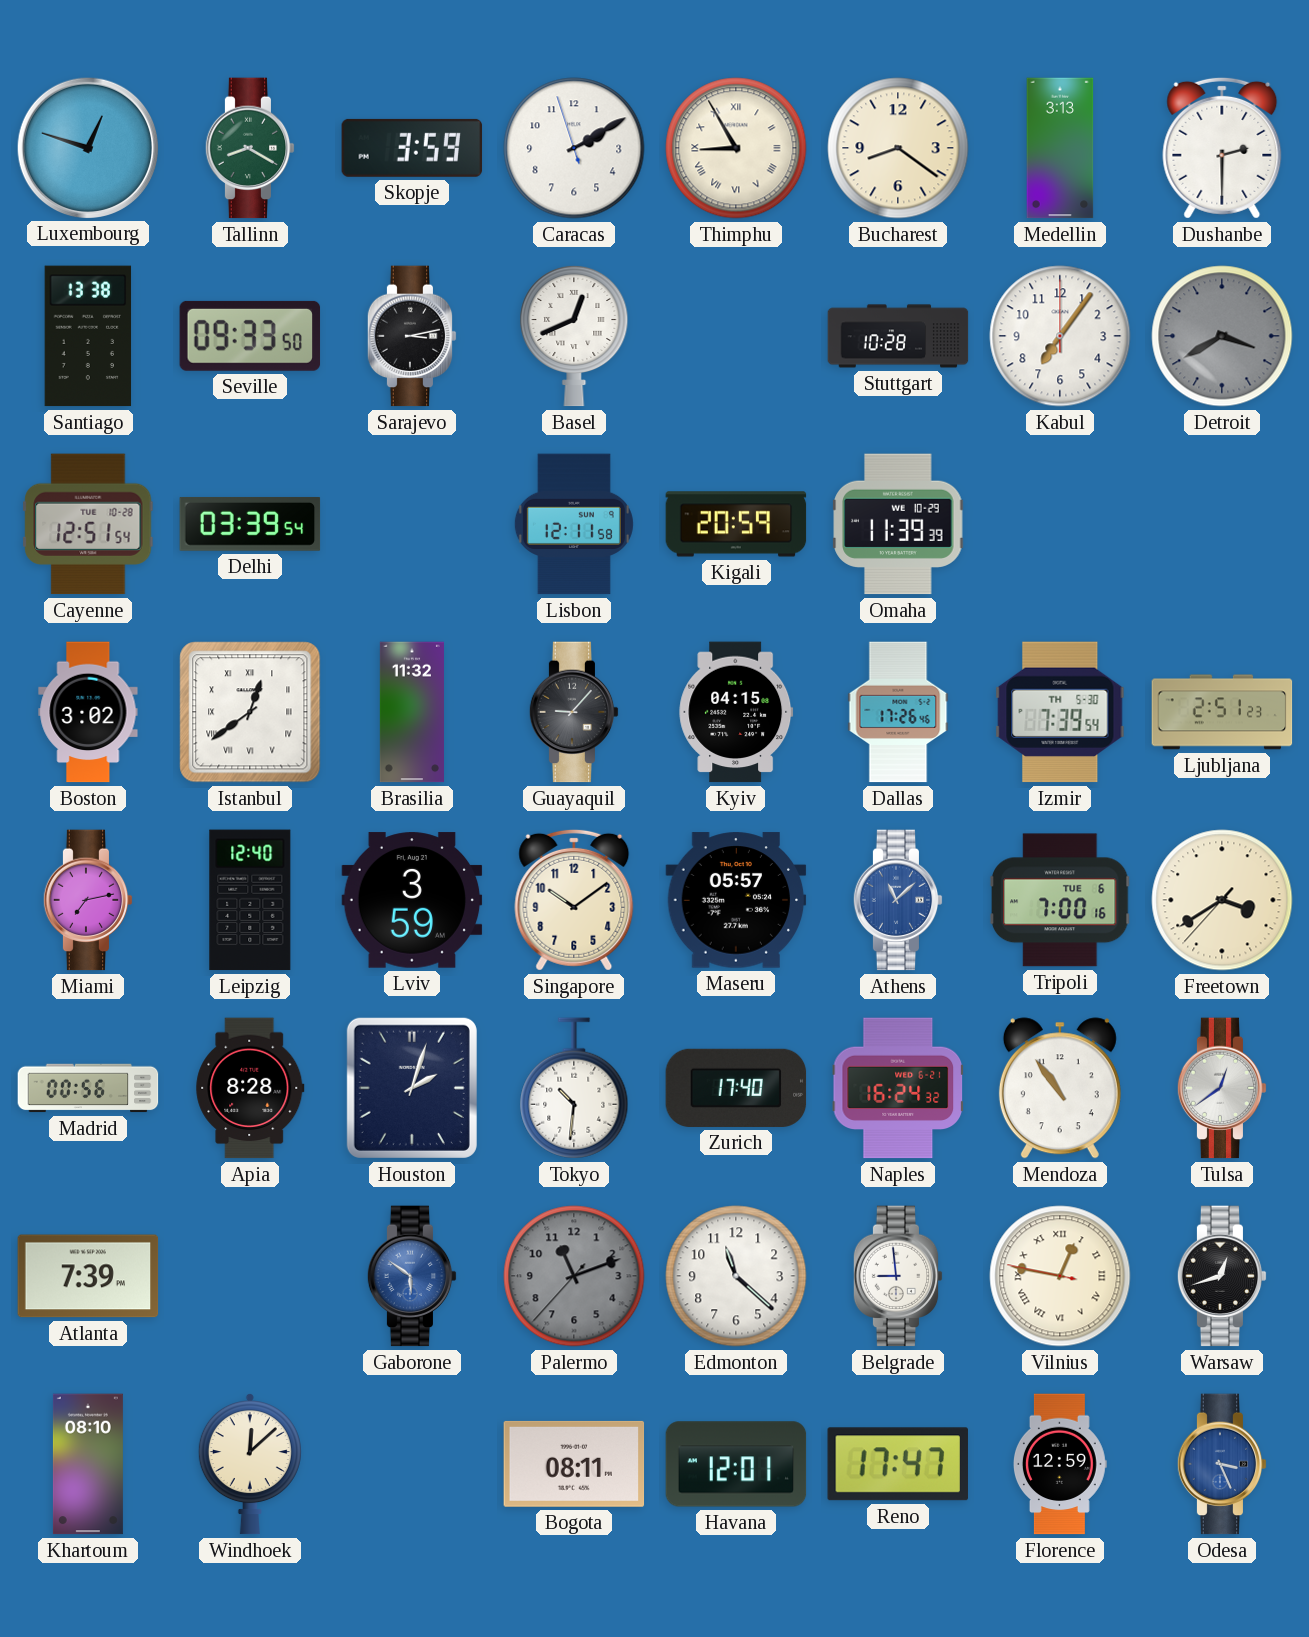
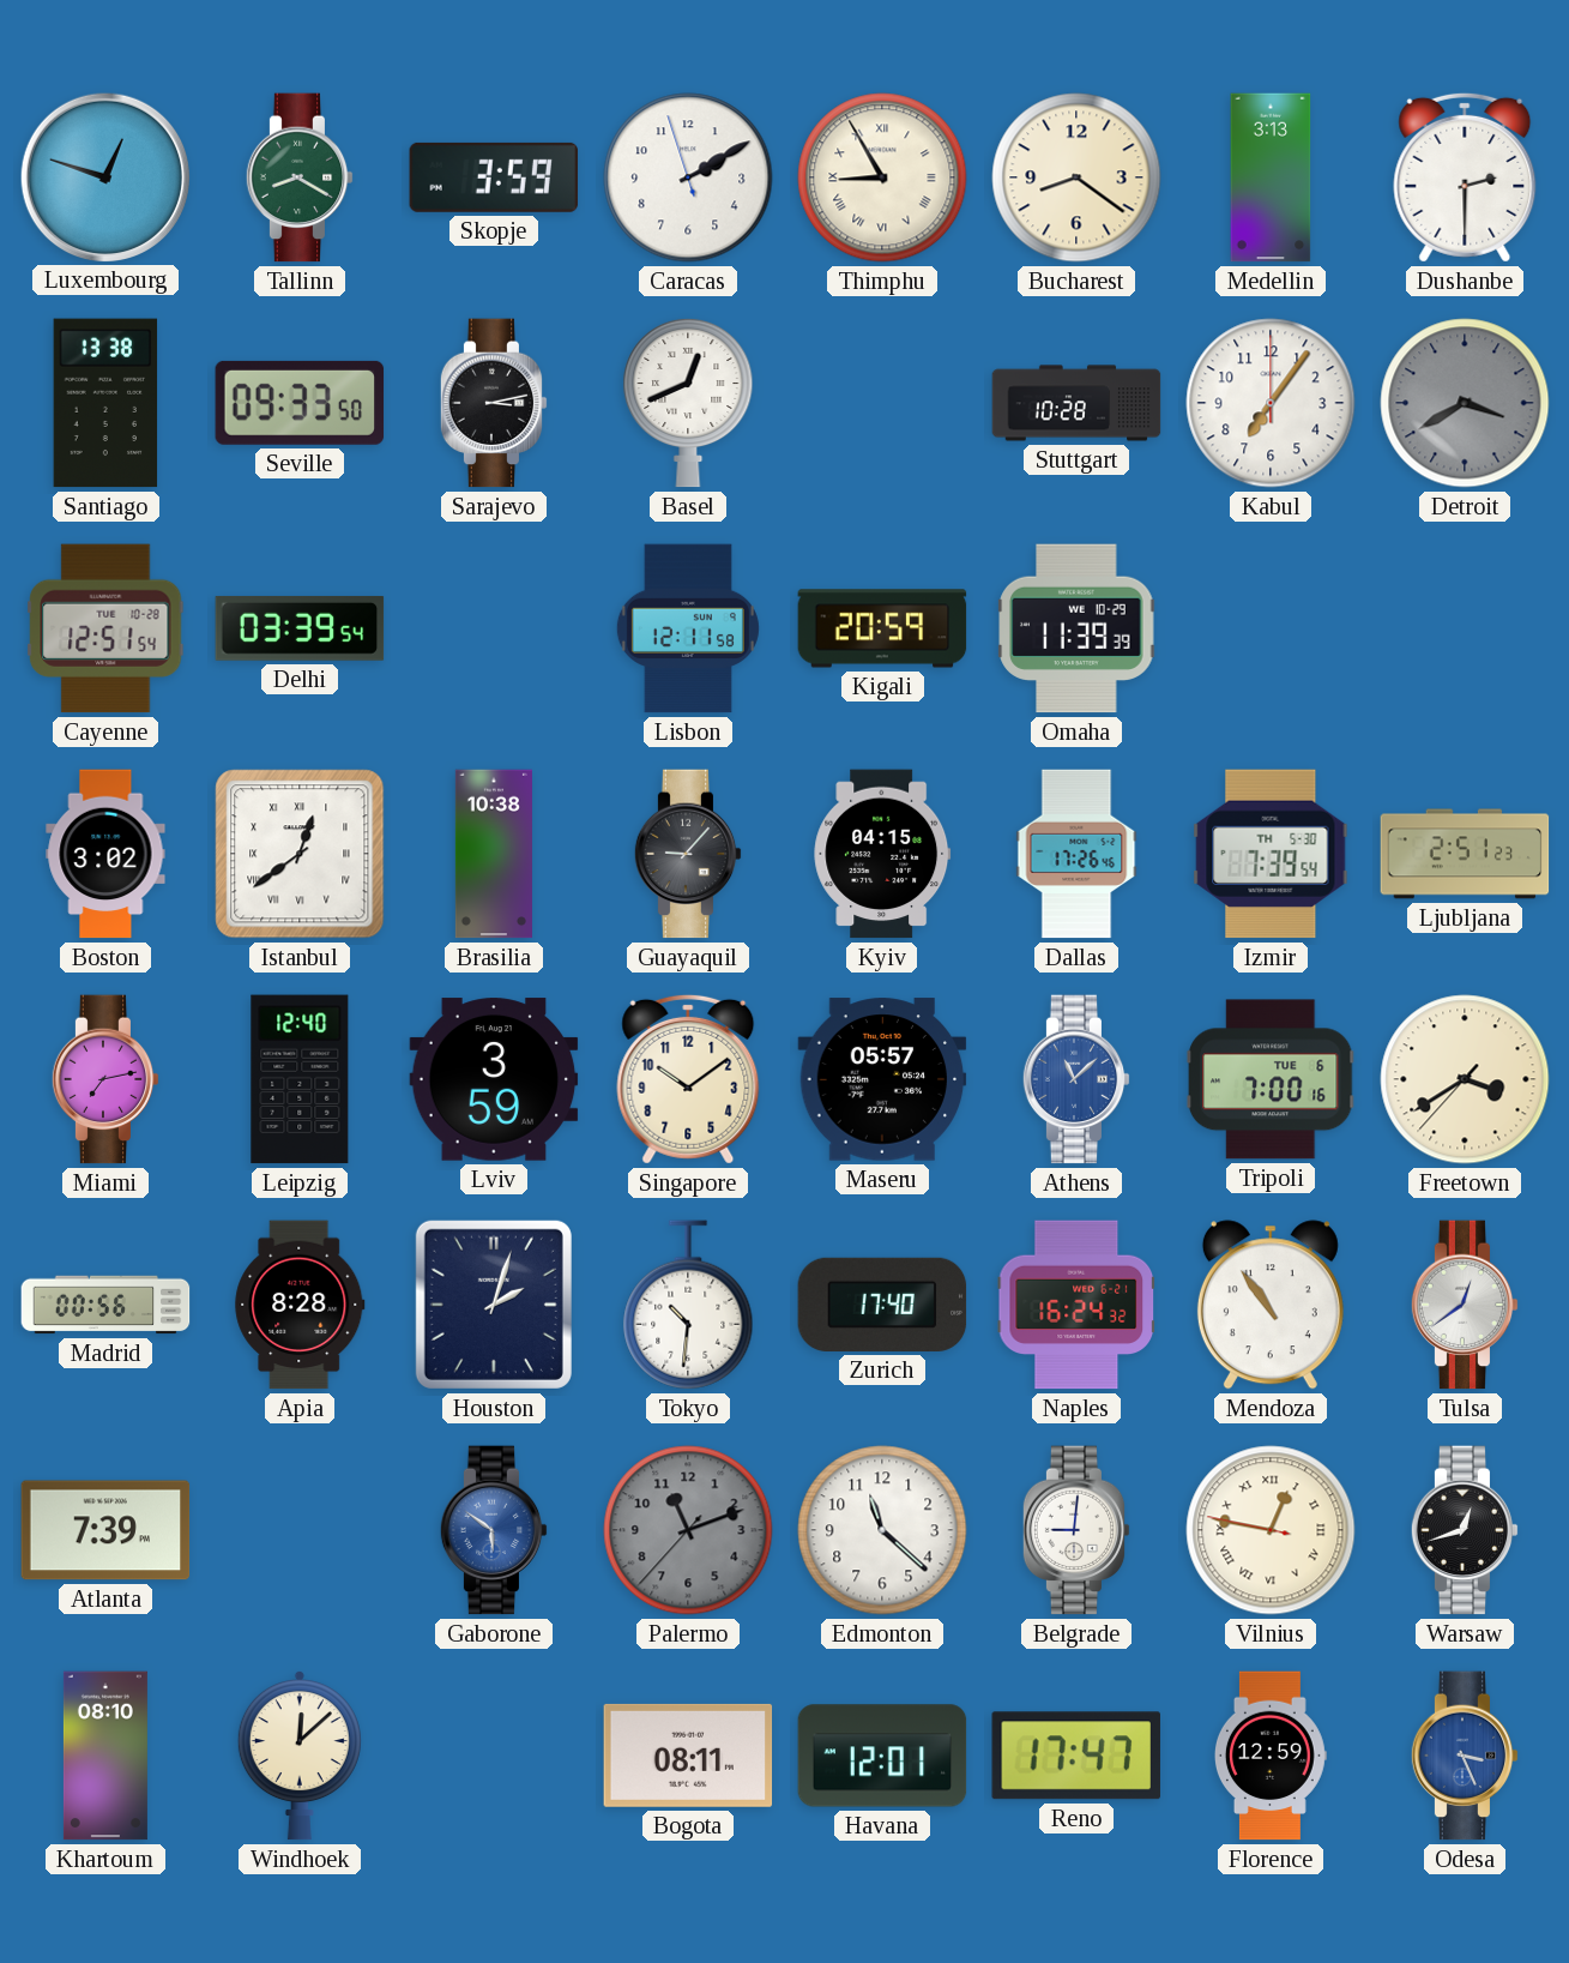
Brasilia: 11:32 -> 10:38
Belgrade: 8:59 -> 9:01
